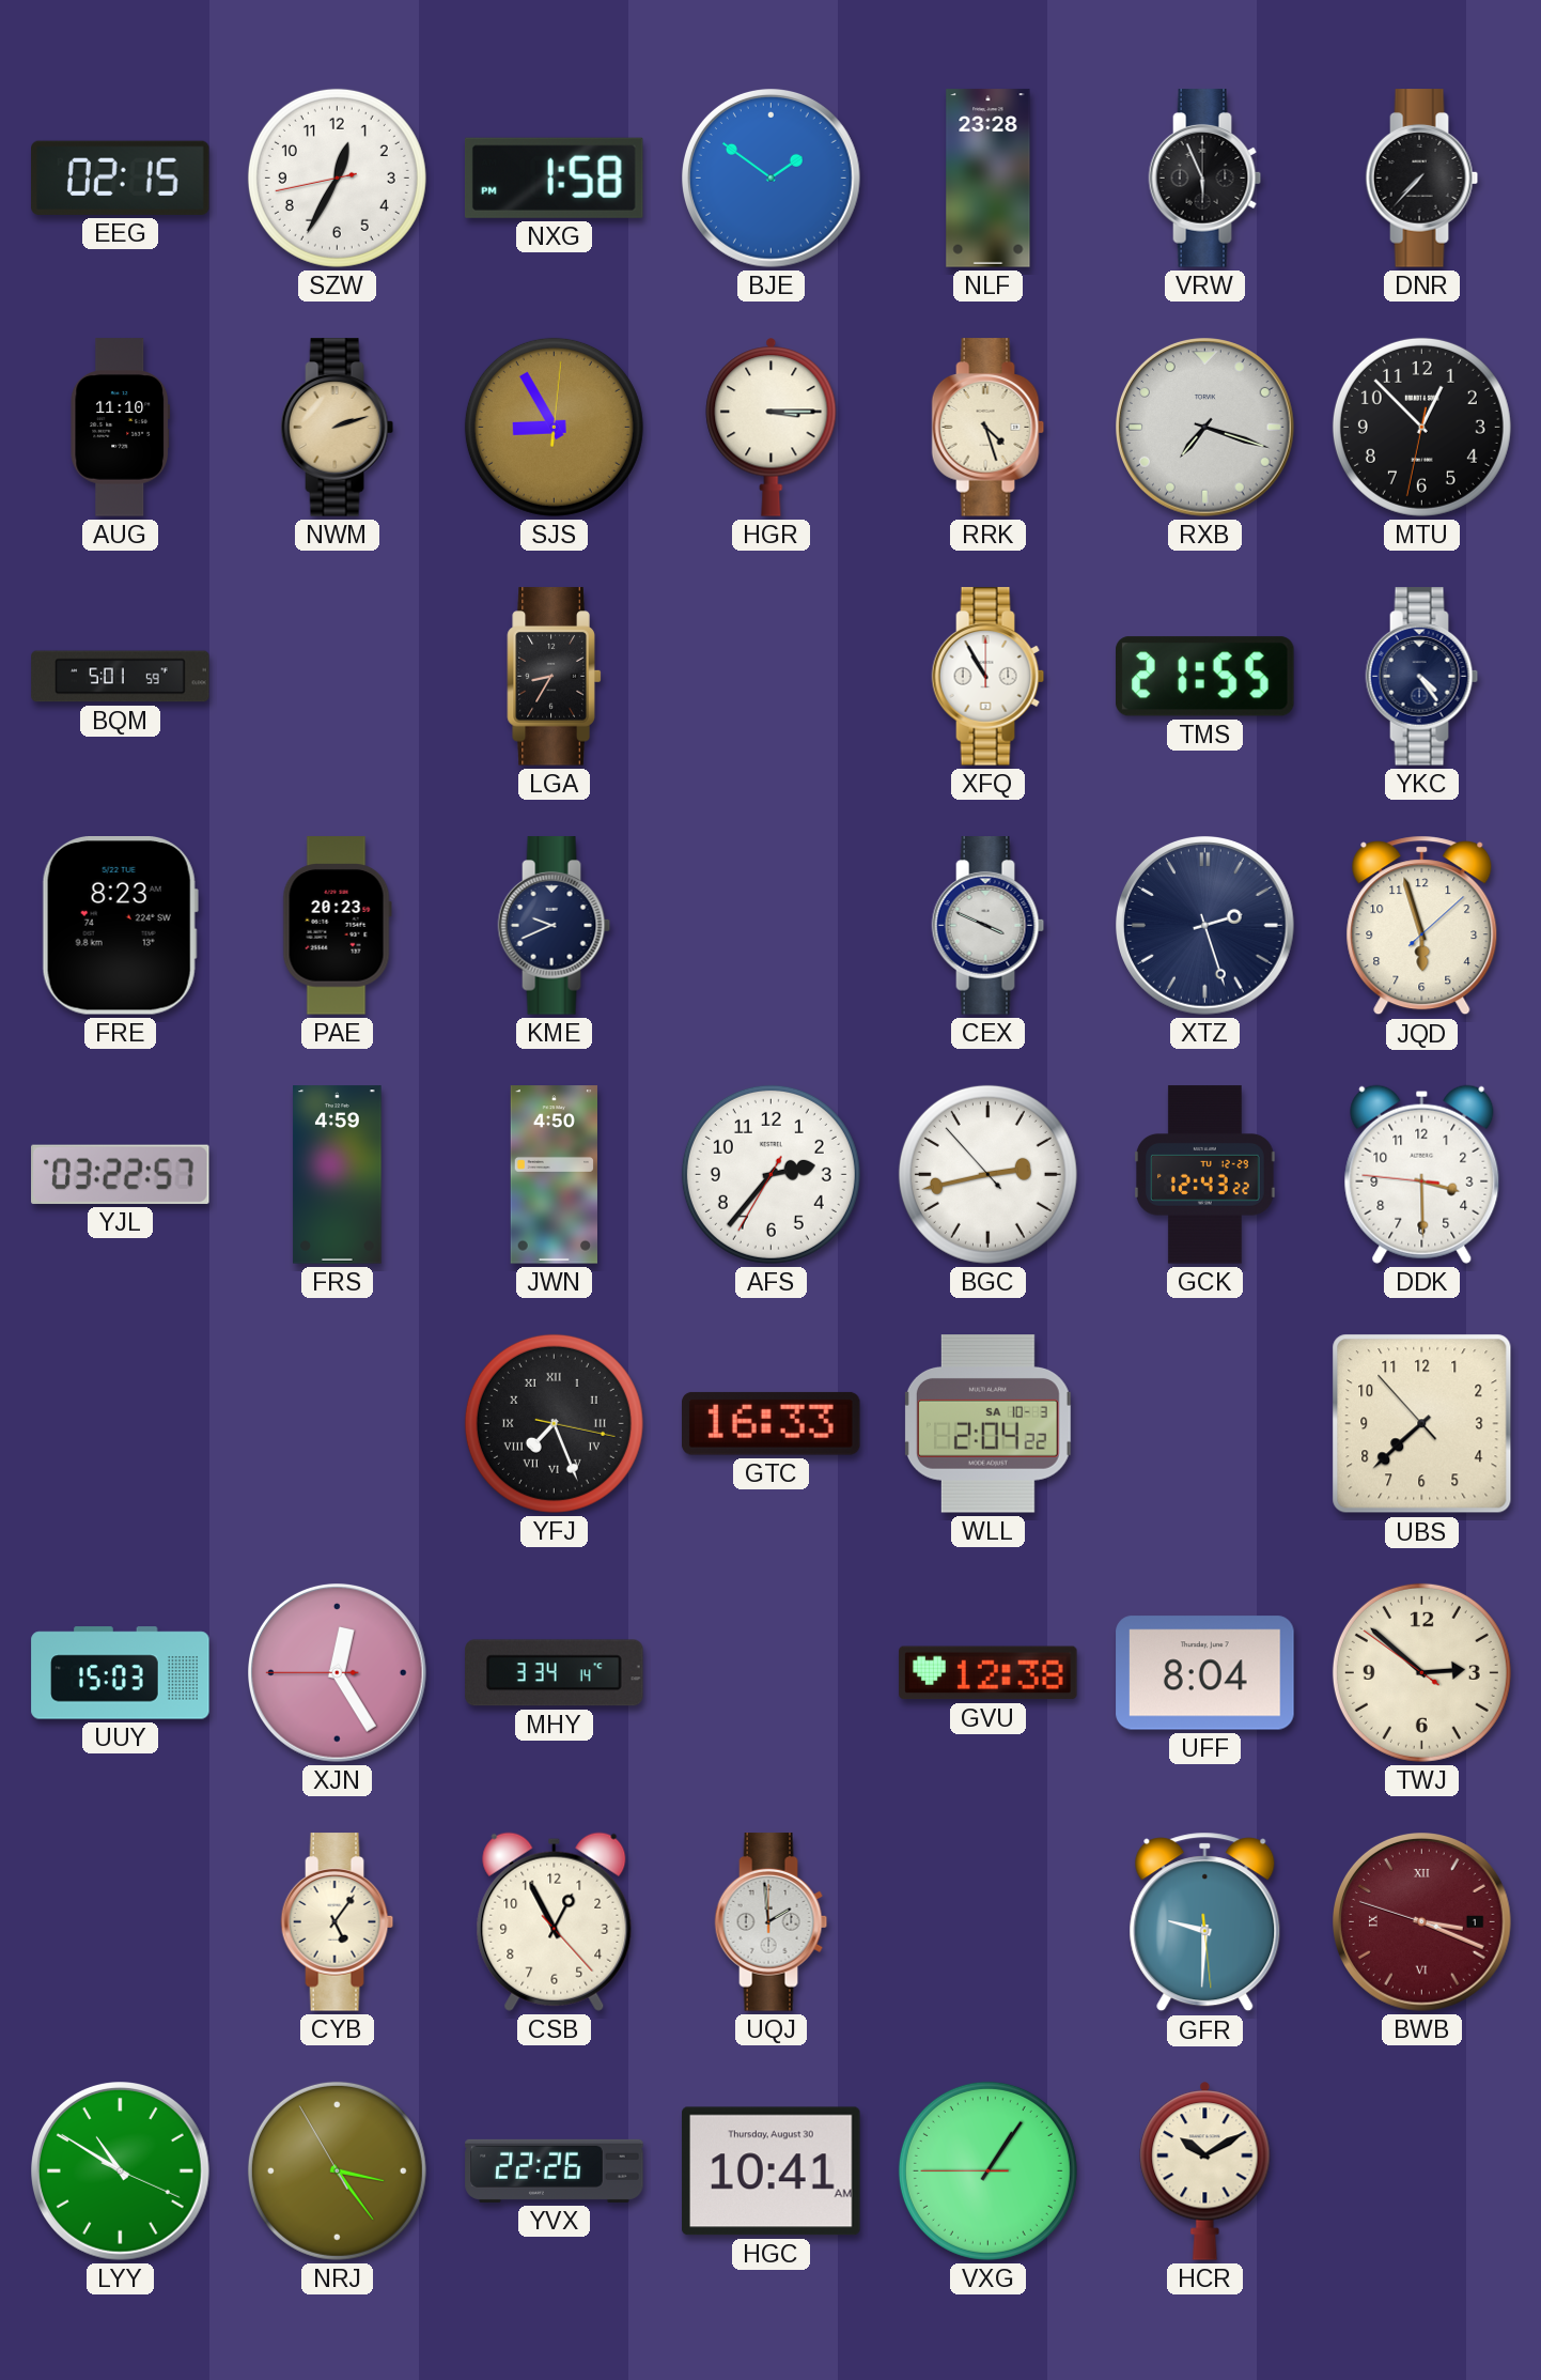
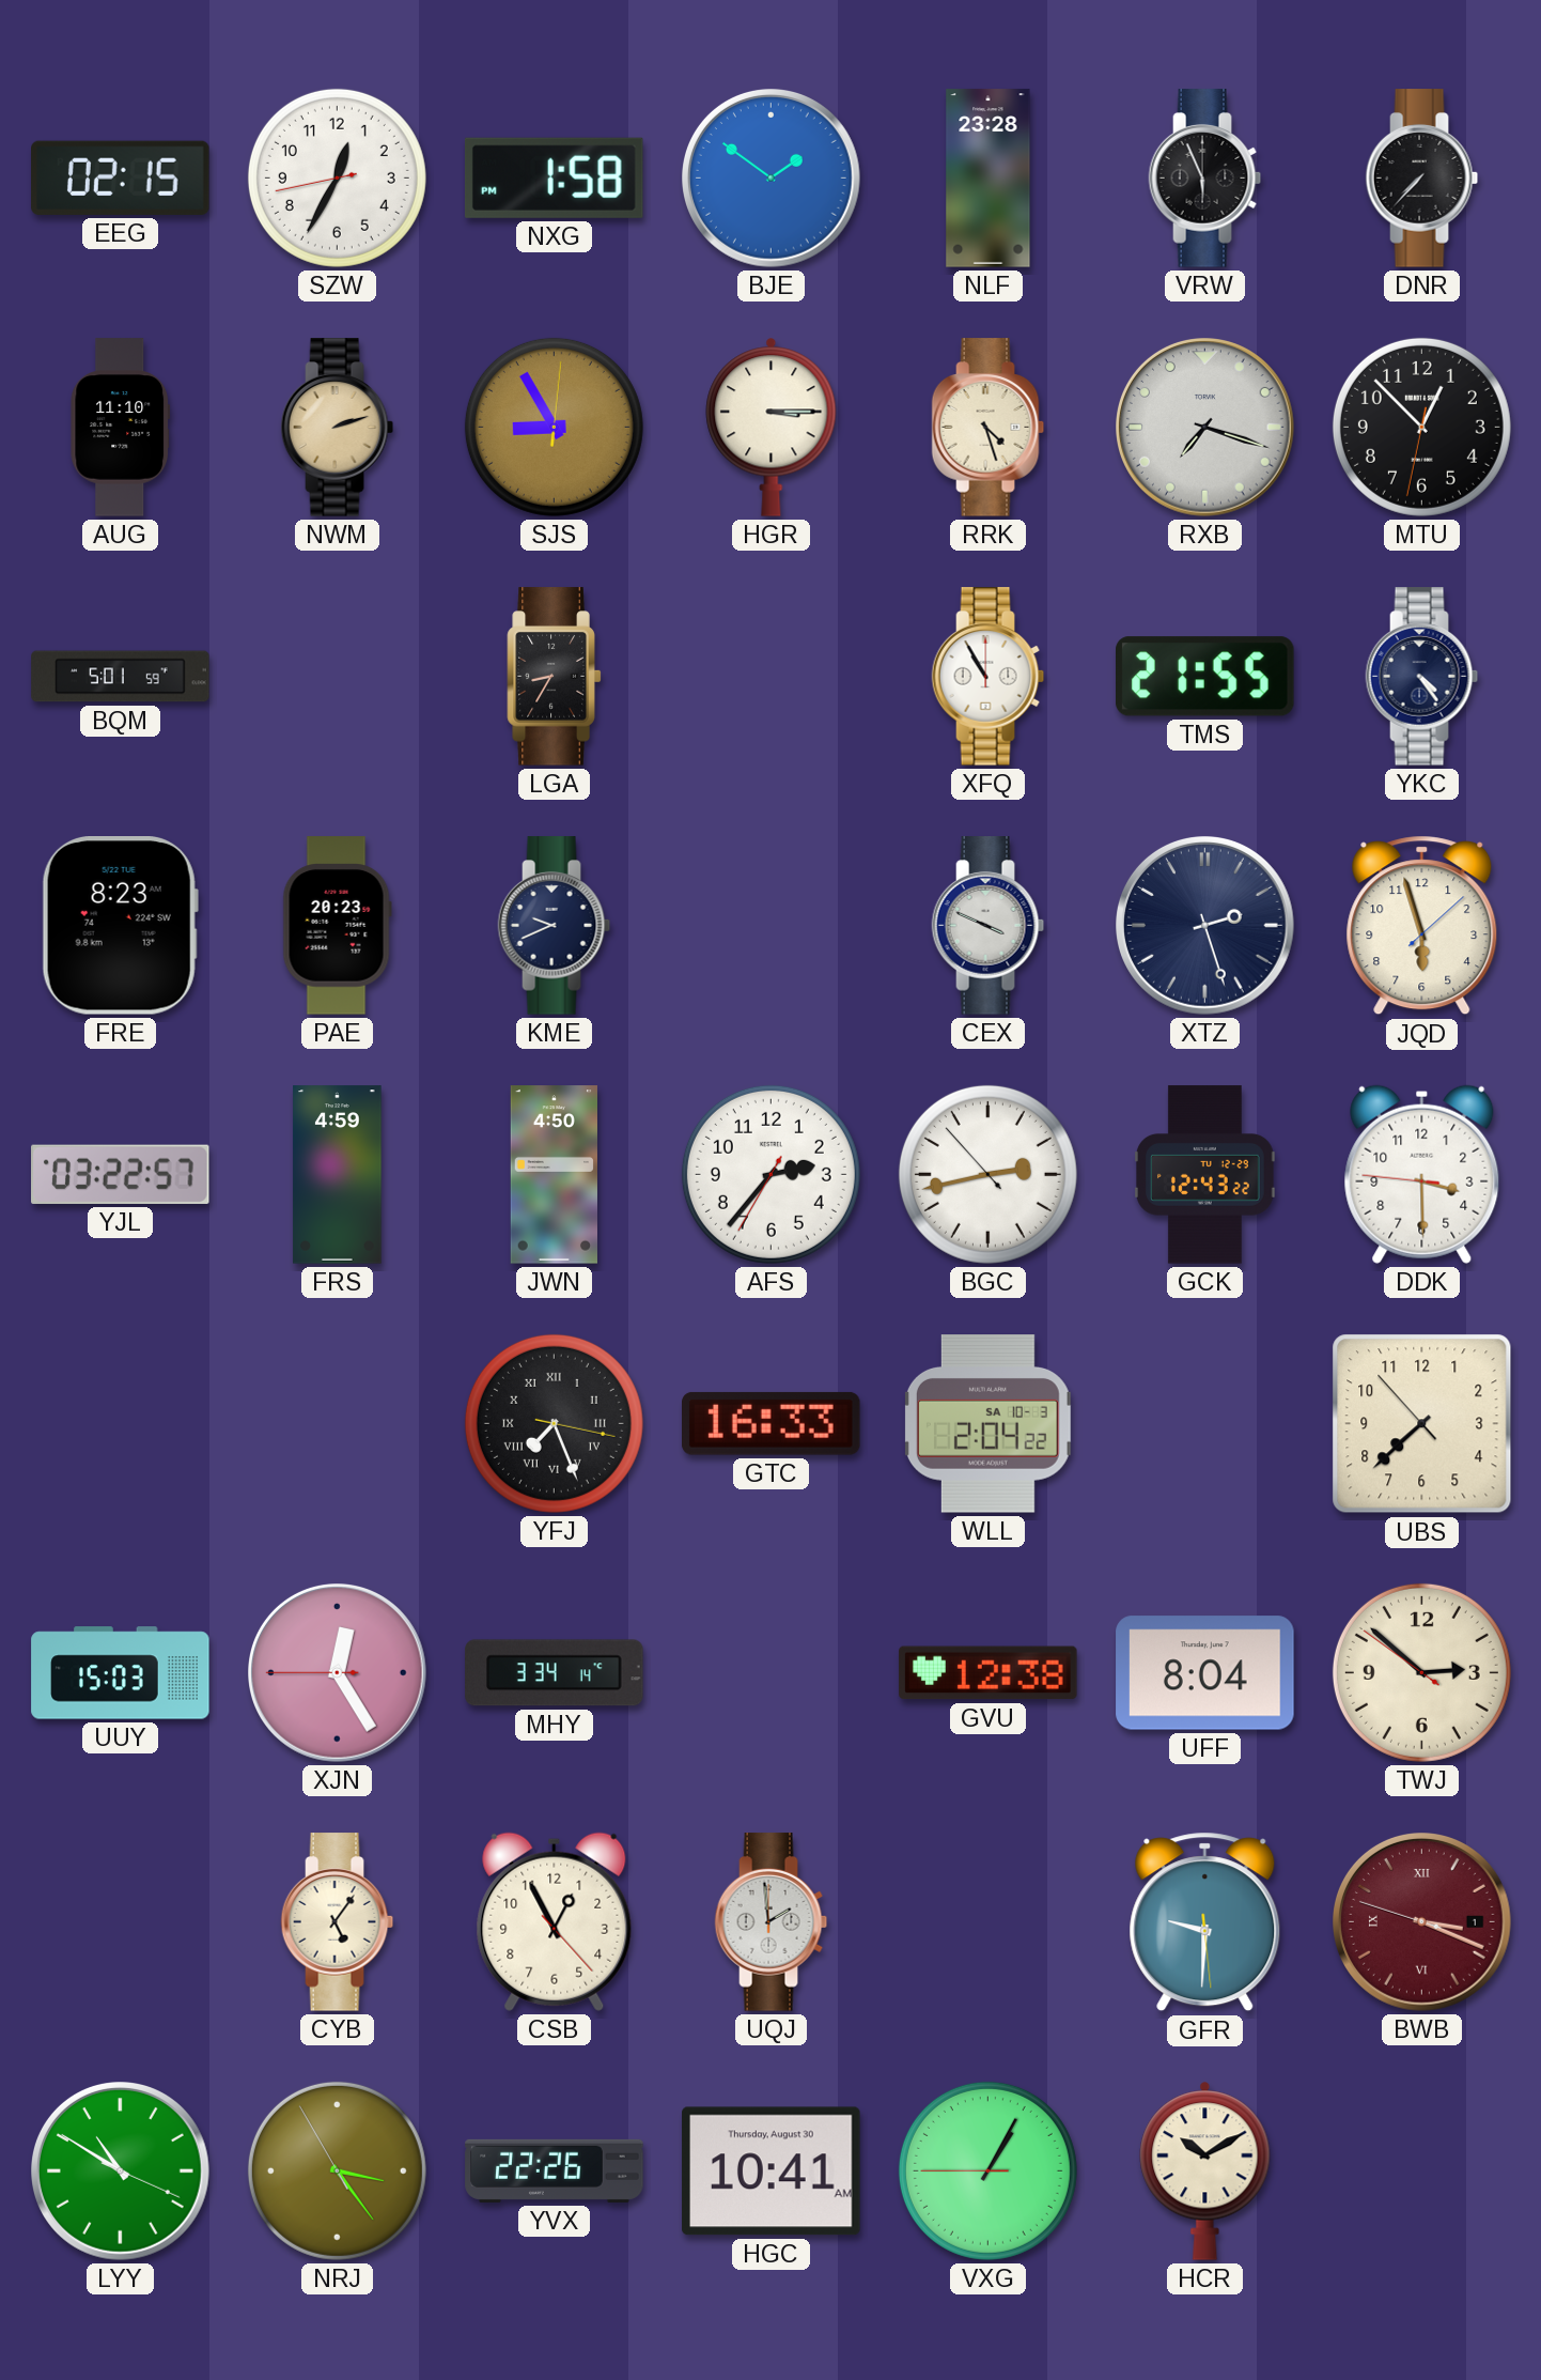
VXG: 1:05 -> 1:04
